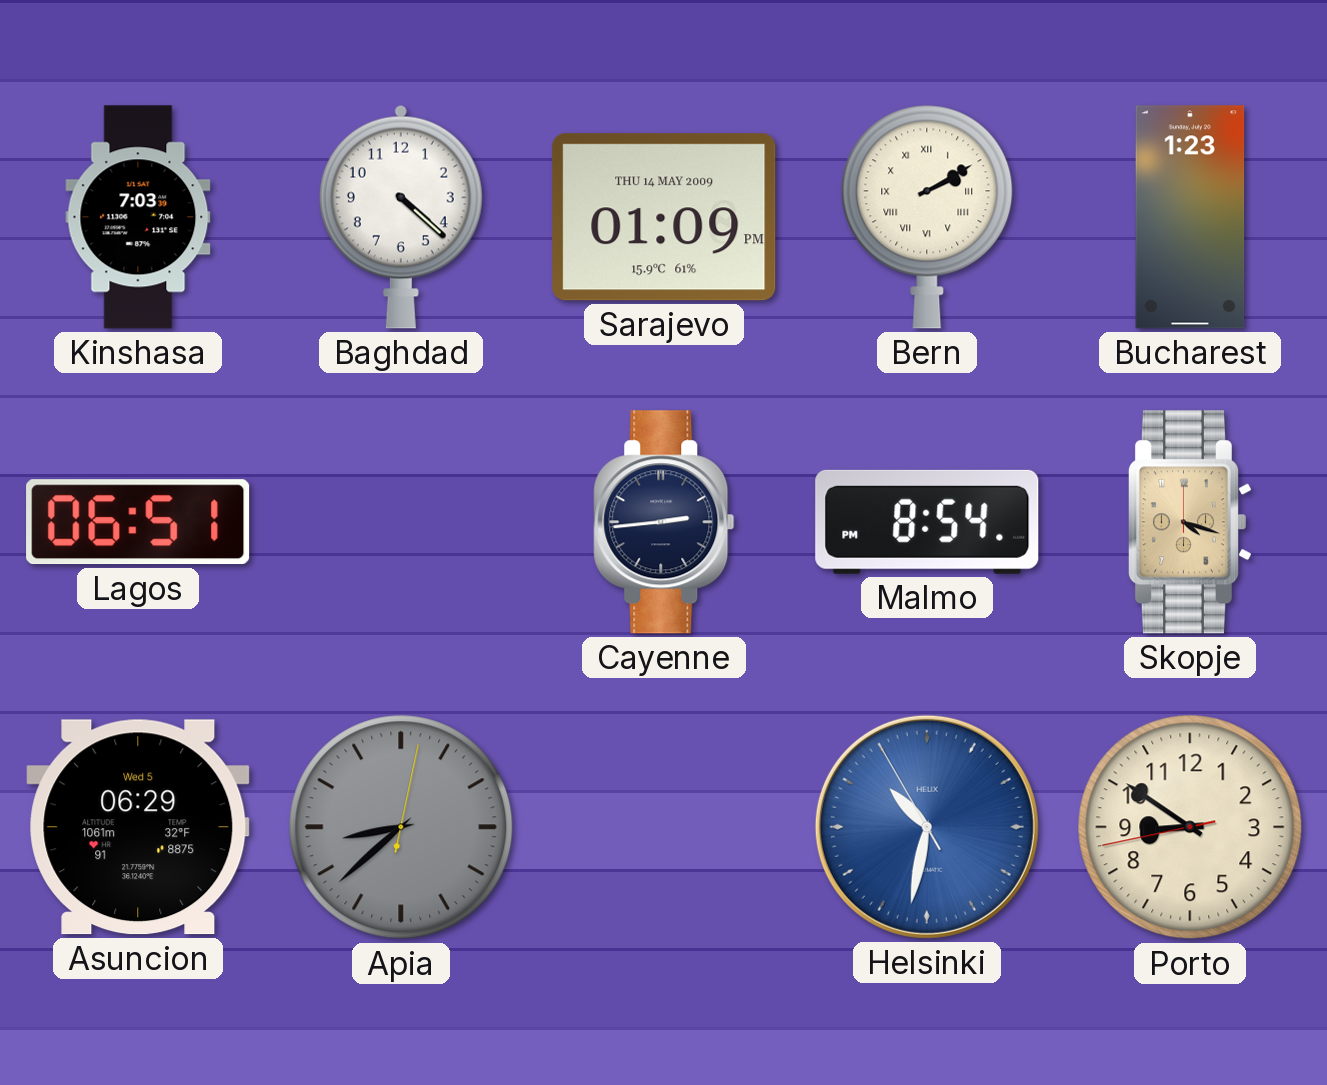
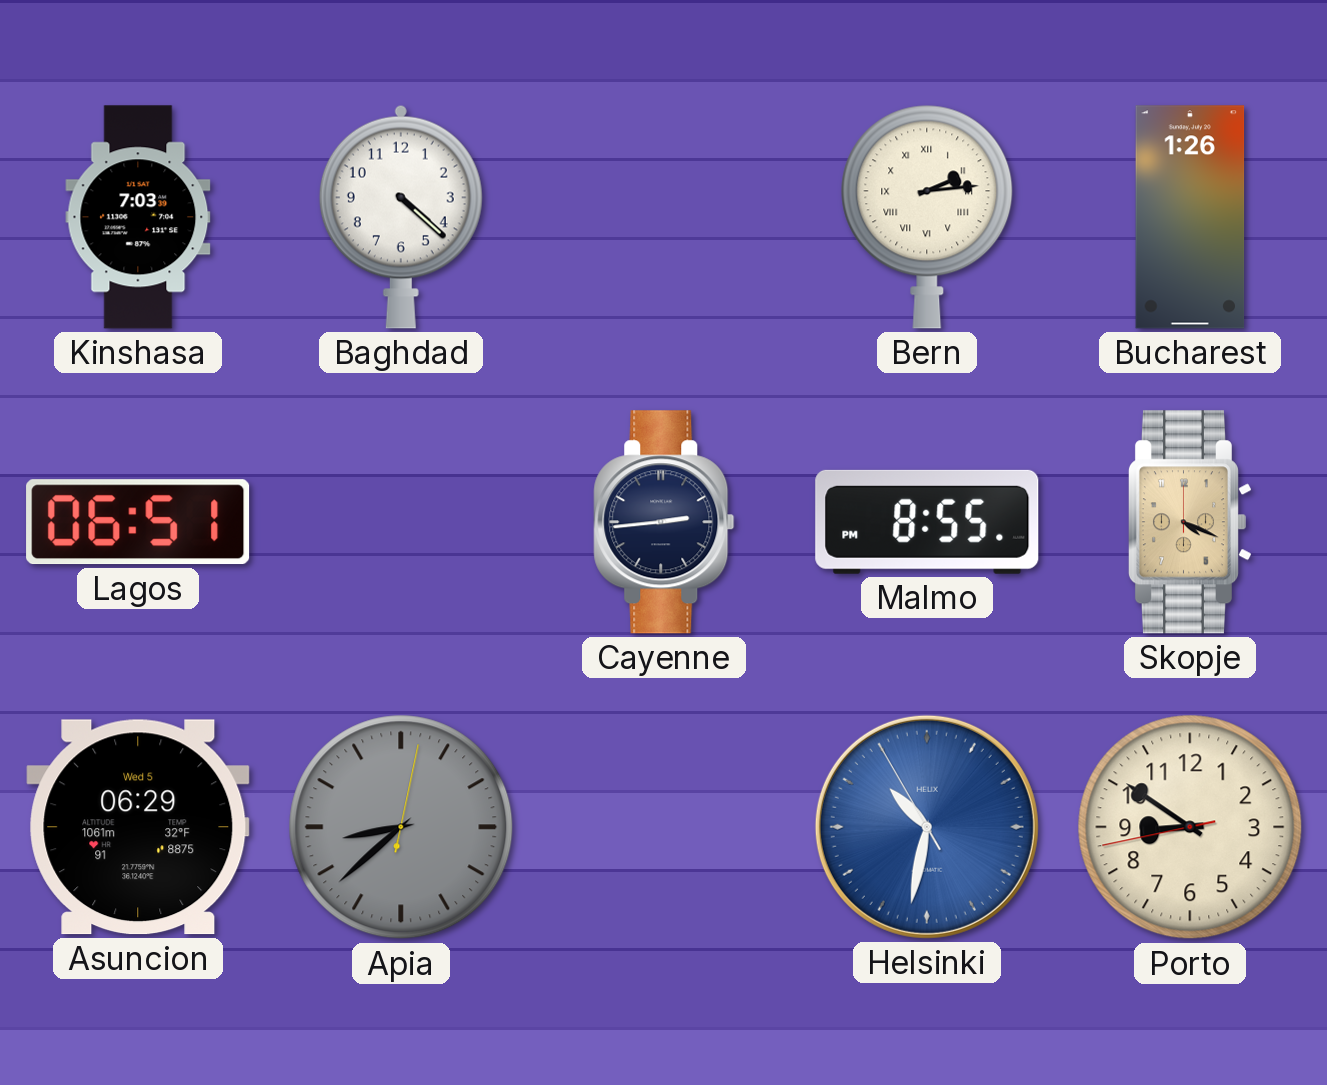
Sarajevo: 01:09 -> none
Bern: 2:10 -> 2:14
Bucharest: 1:23 -> 1:26
Malmo: 8:54 -> 8:55
Skopje: 4:18 -> 4:19
